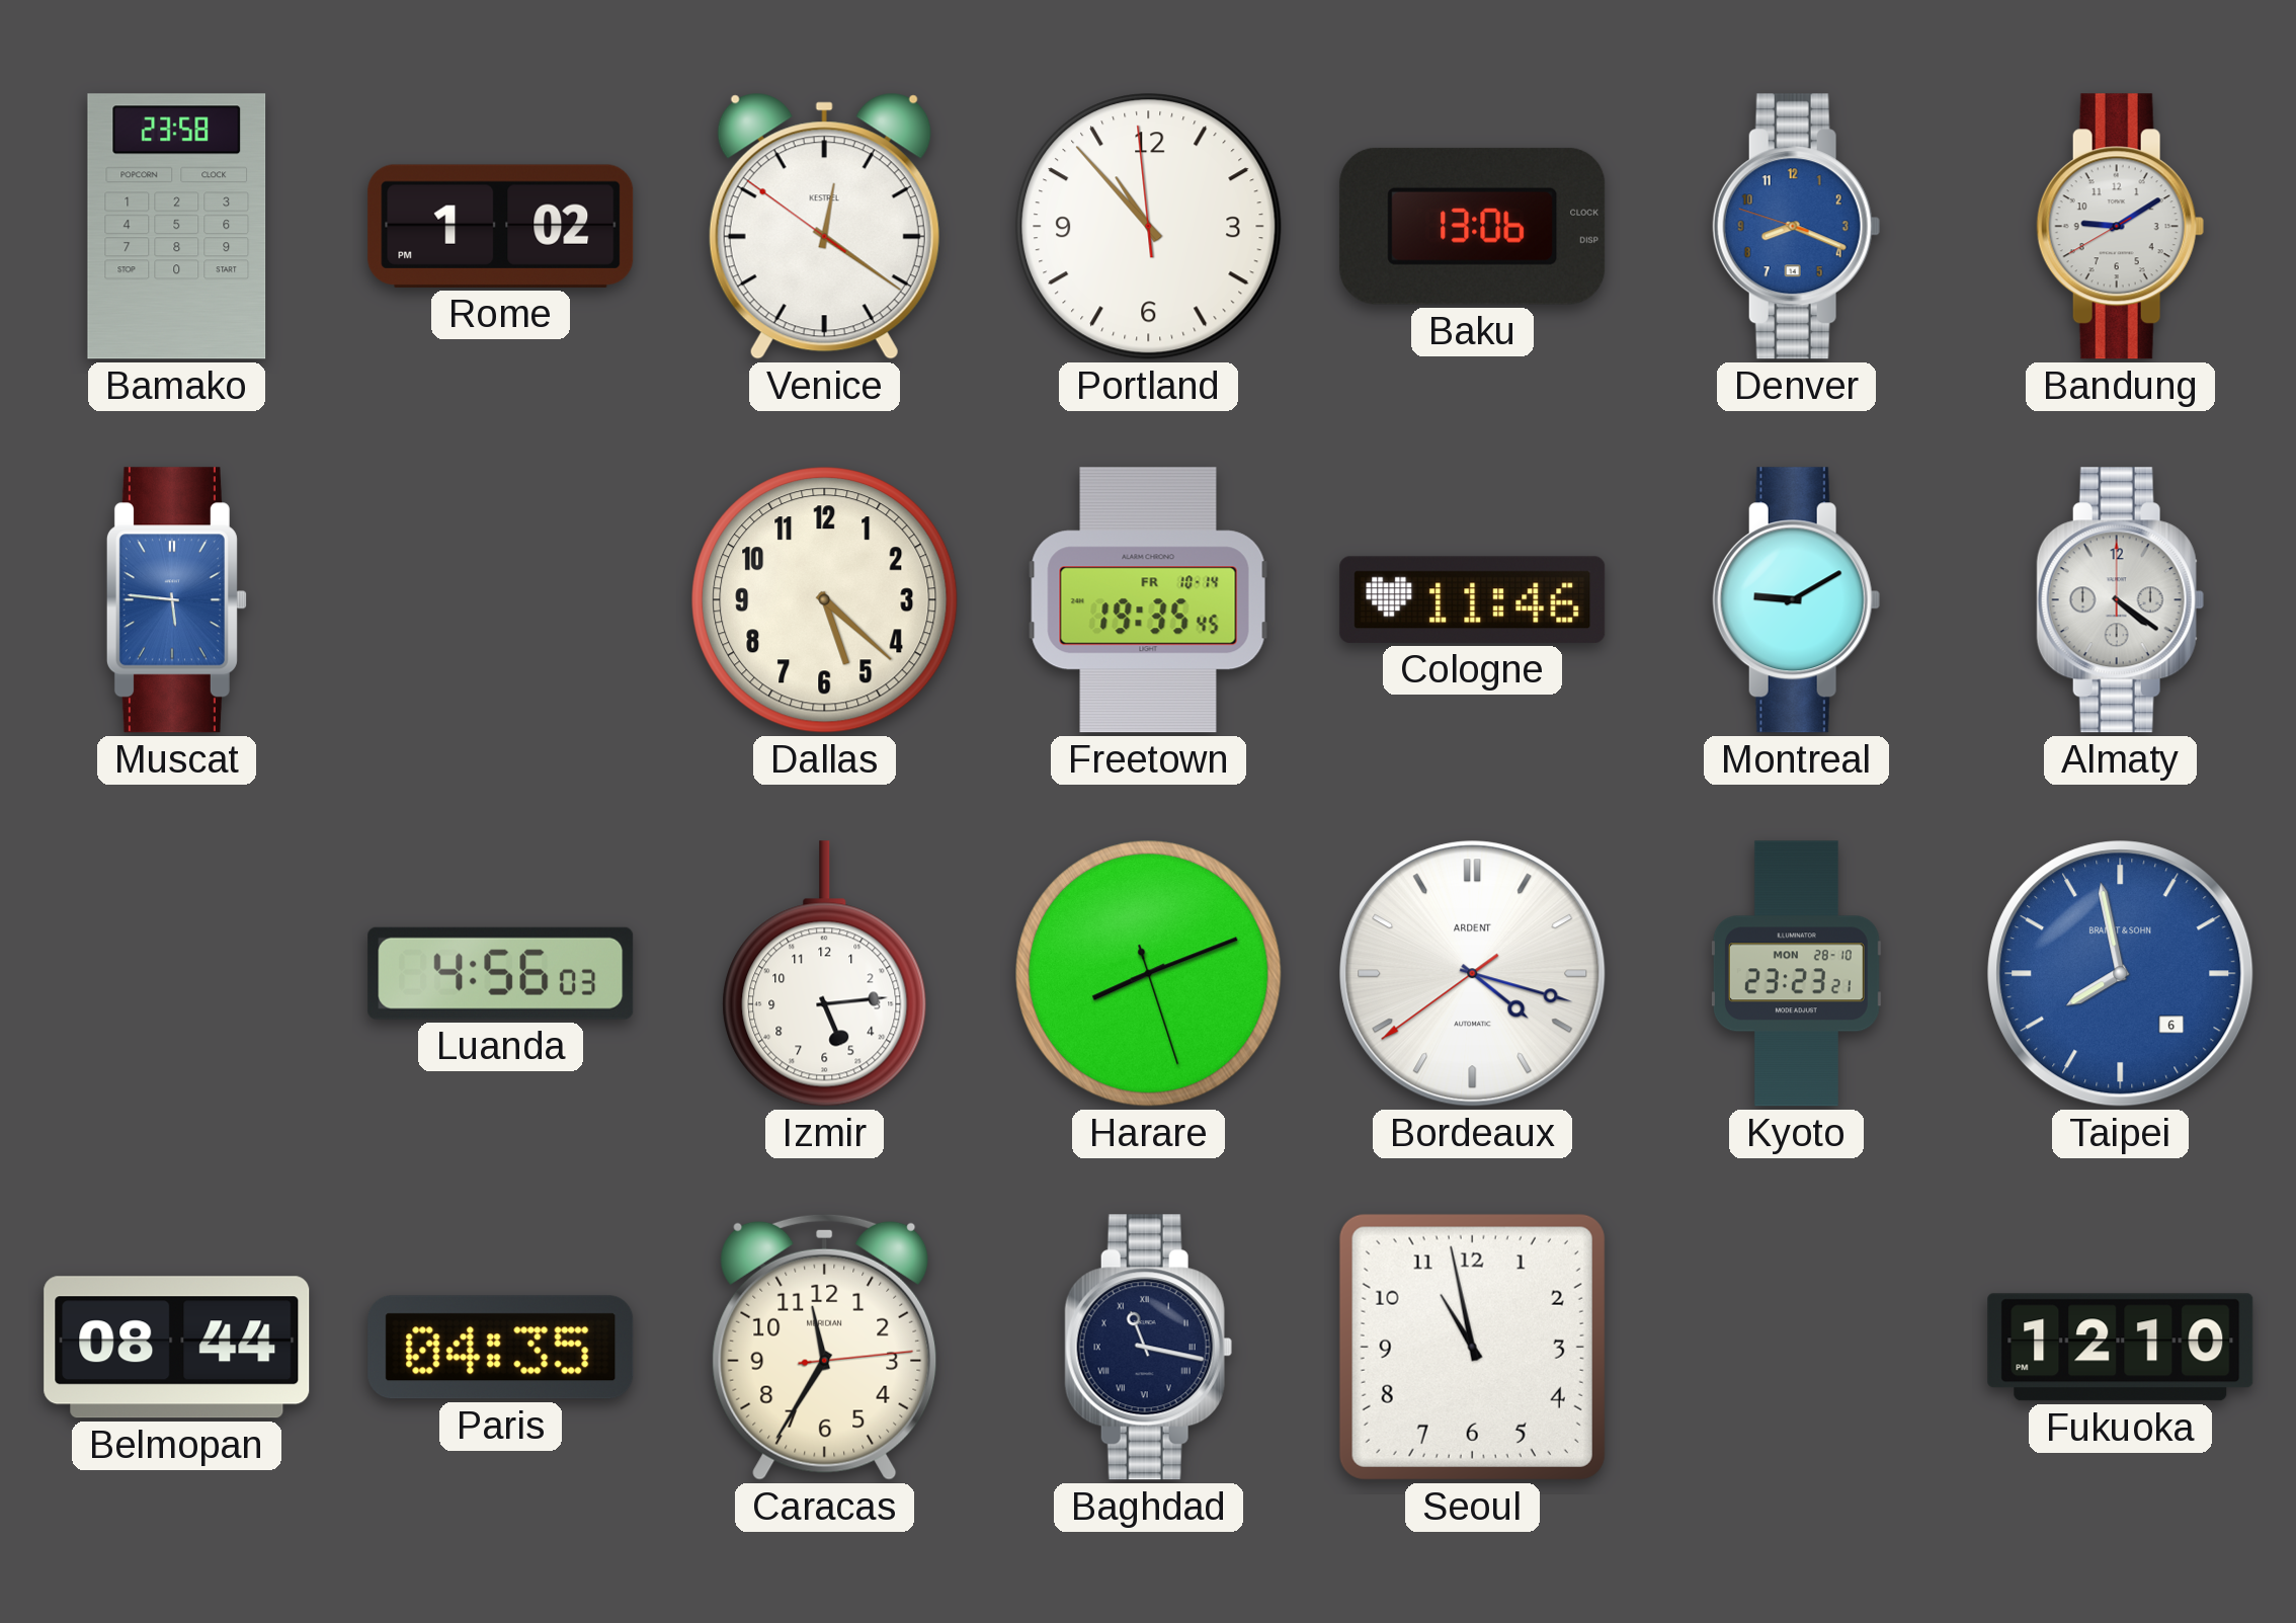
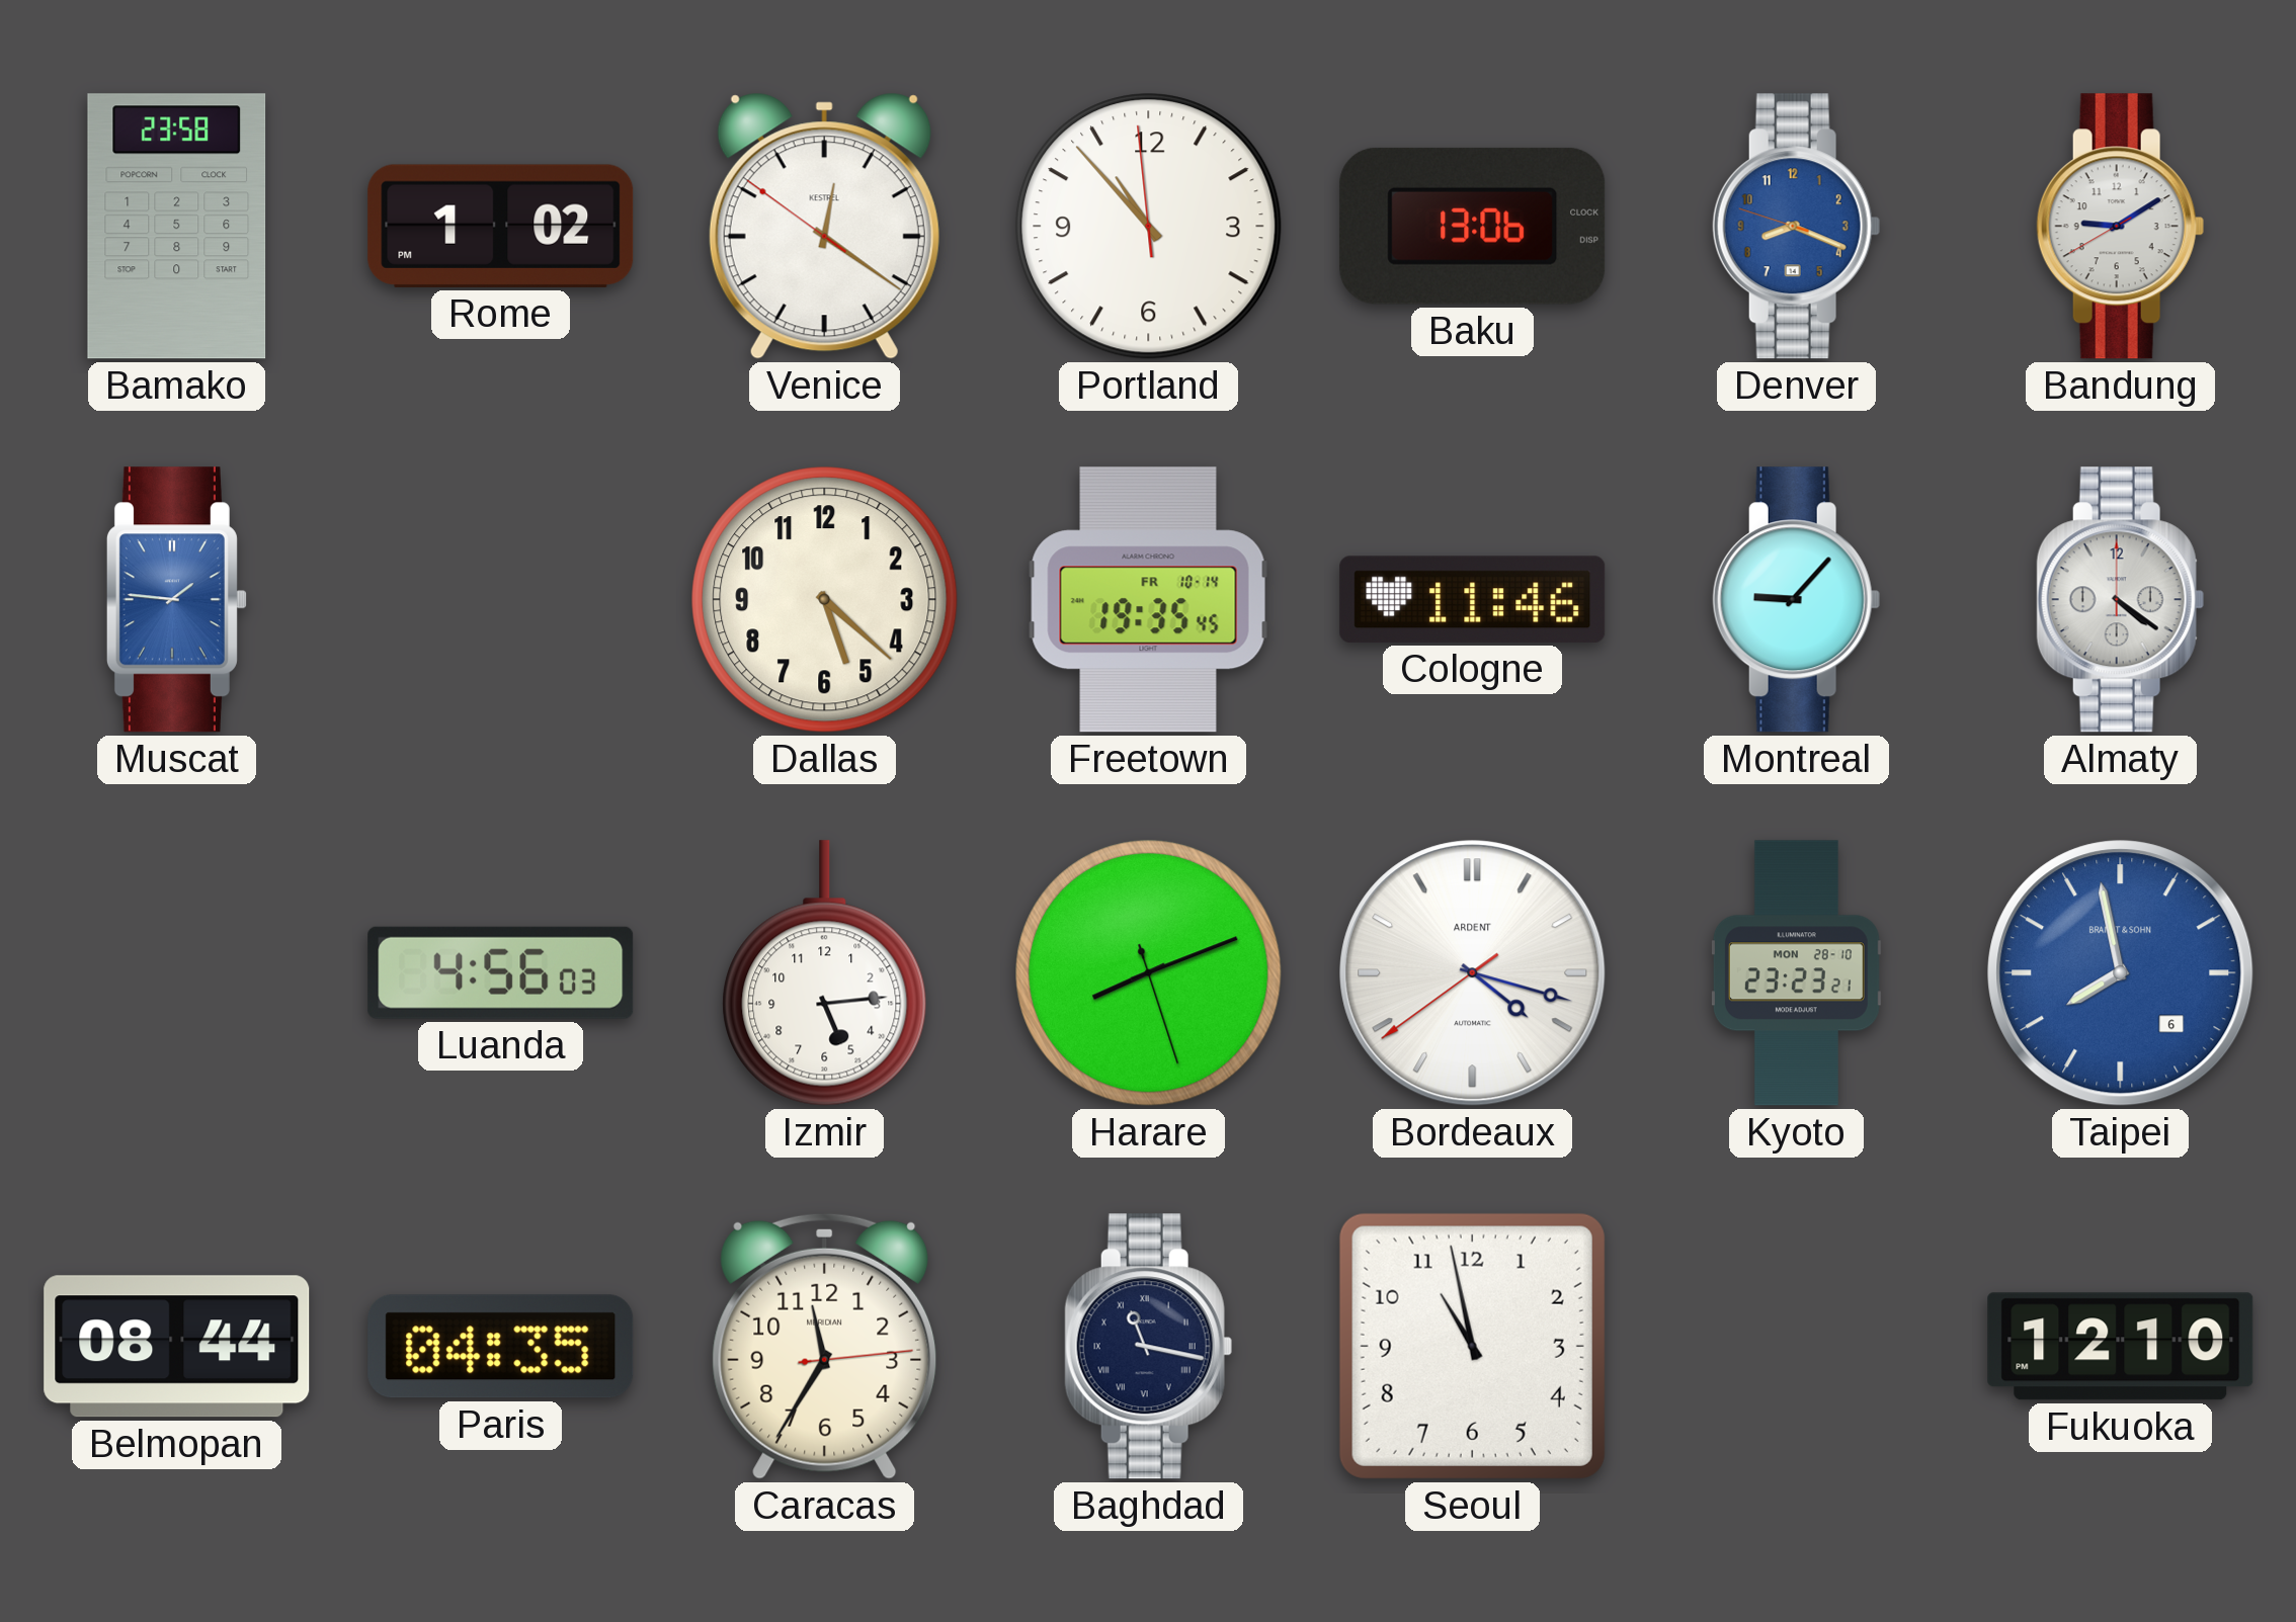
Muscat: 5:46 -> 1:46
Montreal: 9:10 -> 9:07
